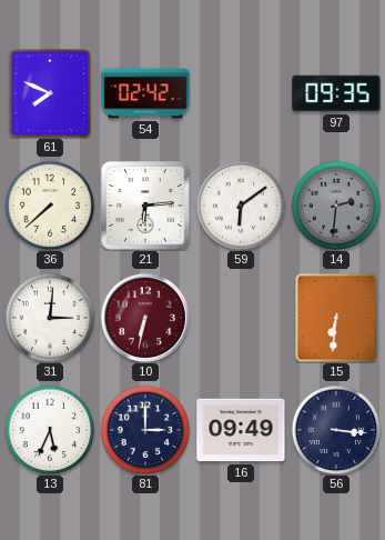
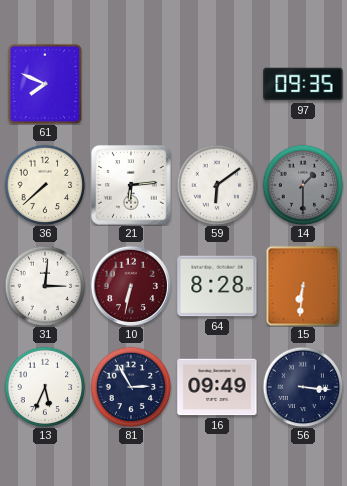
54: 02:42 -> none
14: 2:31 -> 1:30
64: none -> 8:28
81: 3:00 -> 2:55
